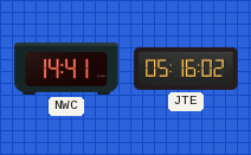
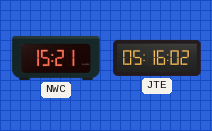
NWC: 14:41 -> 15:21
